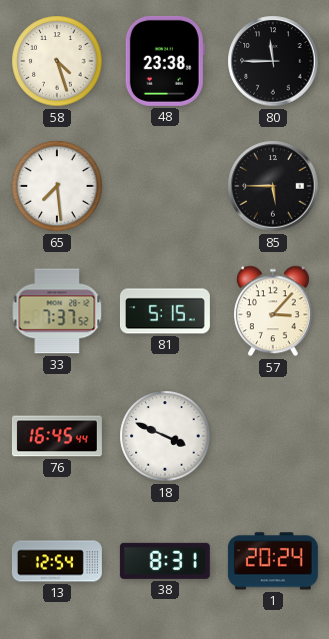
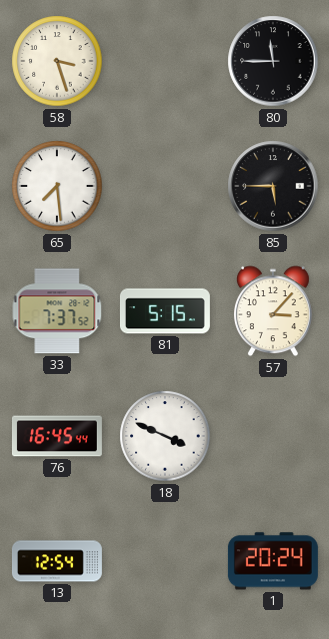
58: 4:27 -> 3:27
48: 23:38 -> none
38: 8:31 -> none
